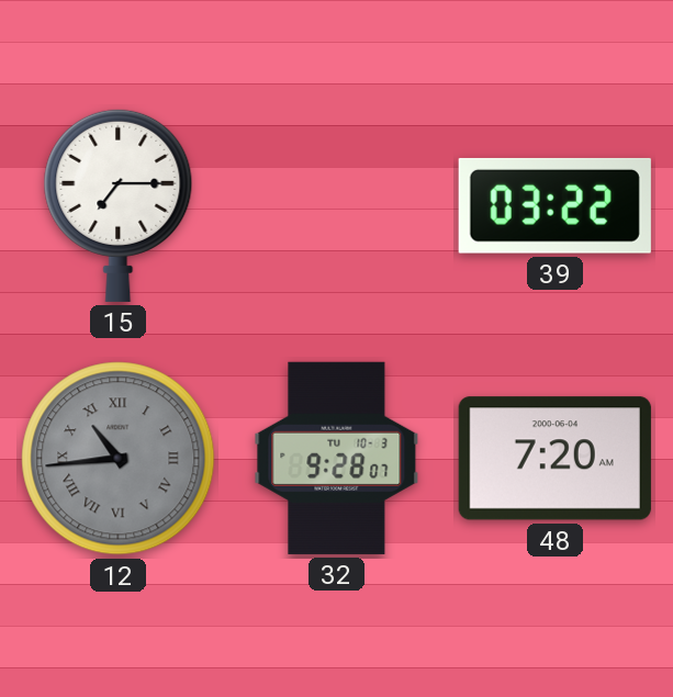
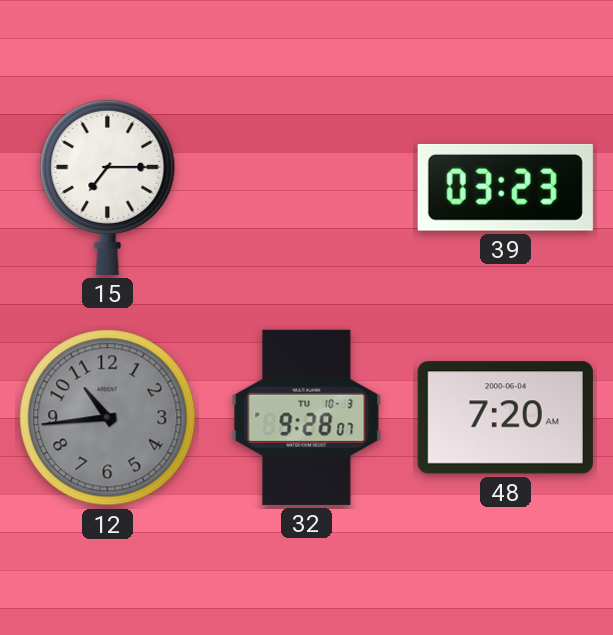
39: 03:22 -> 03:23
12 numerals: Roman -> Arabic
